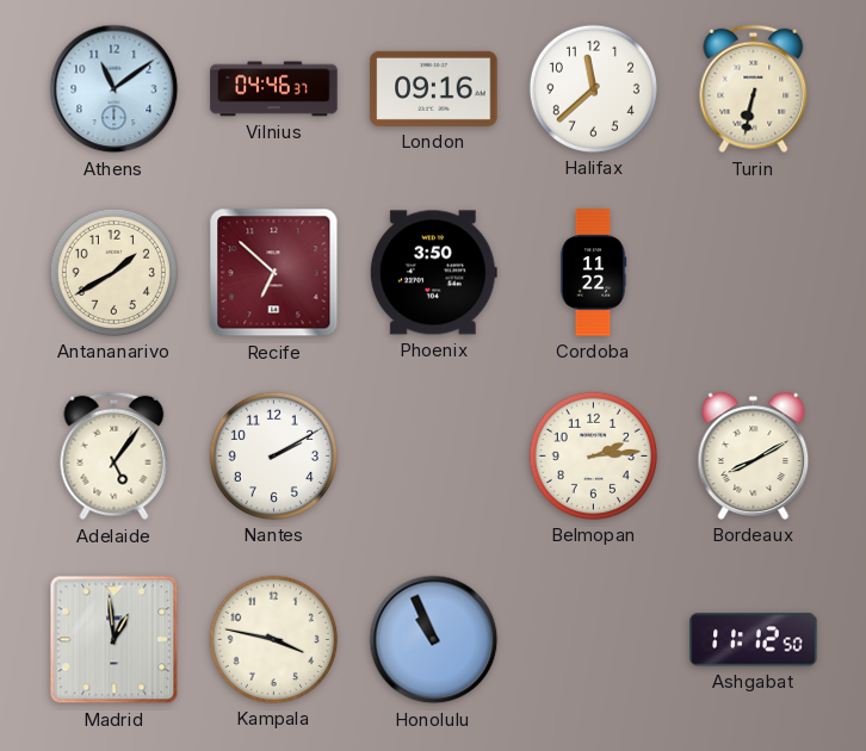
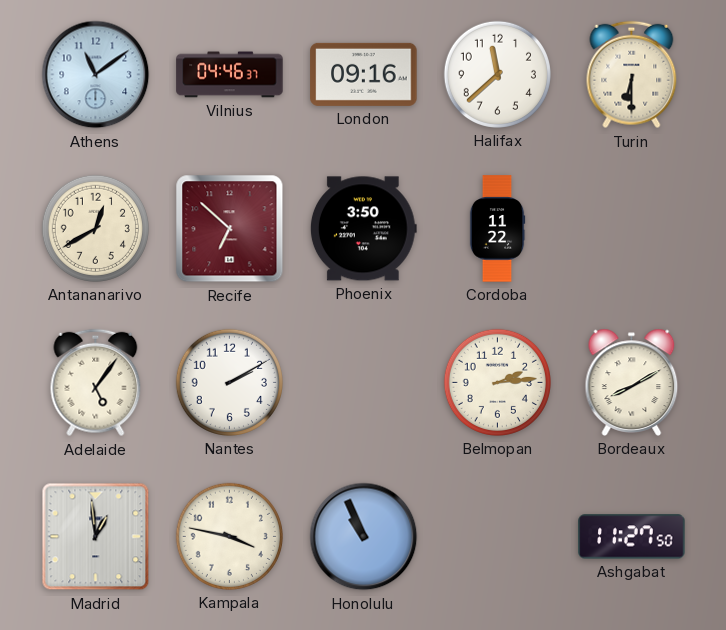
Turin: 6:32 -> 6:30
Antananarivo: 1:40 -> 12:40
Ashgabat: 11:12 -> 11:27
